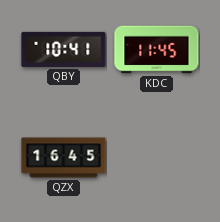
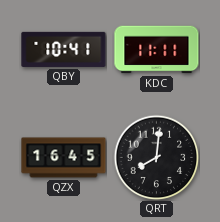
KDC: 11:45 -> 11:11
QRT: none -> 8:01
